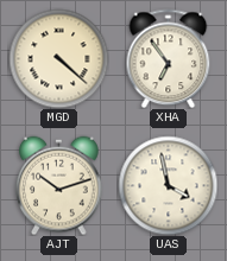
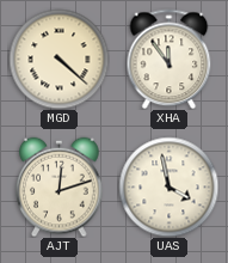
XHA: 6:54 -> 11:54
AJT: 10:12 -> 12:12
